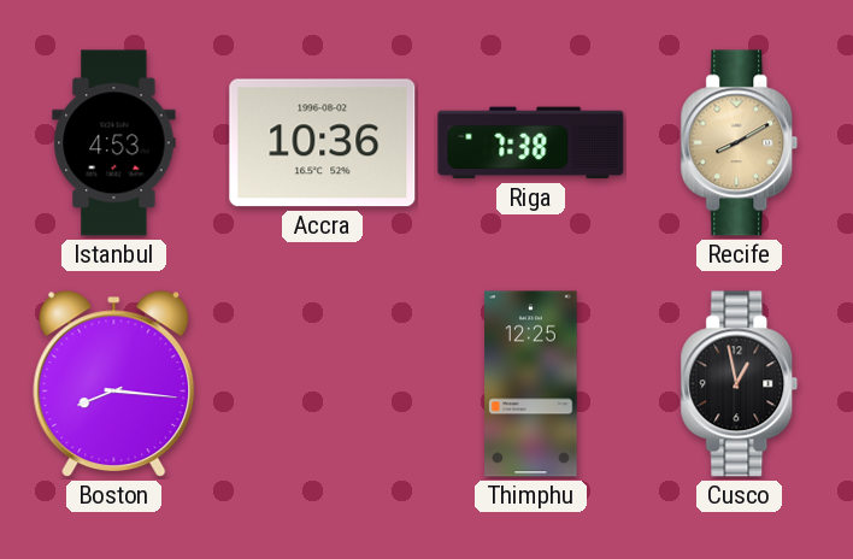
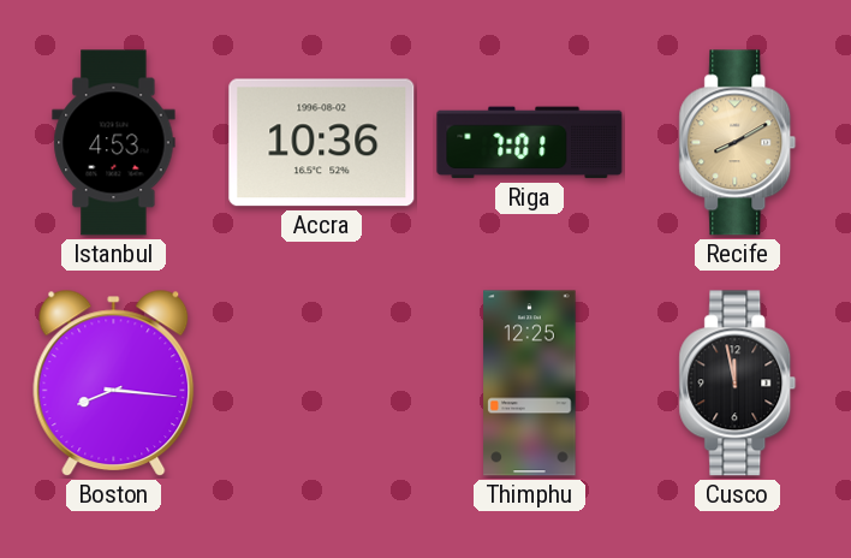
Riga: 7:38 -> 7:01
Cusco: 12:58 -> 11:58
